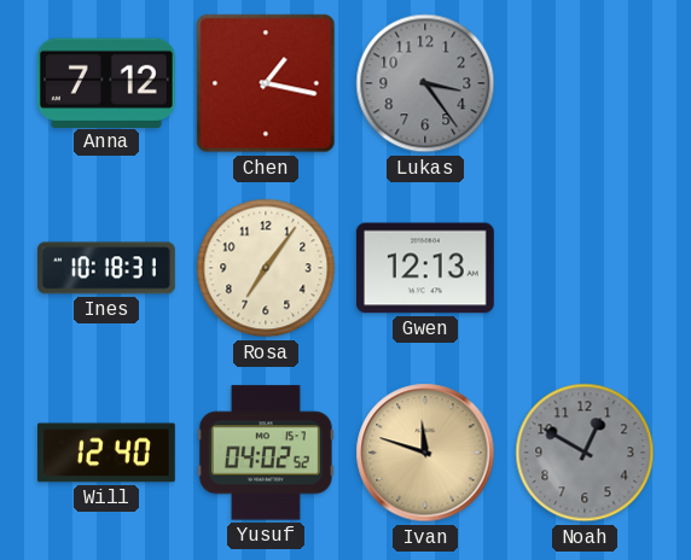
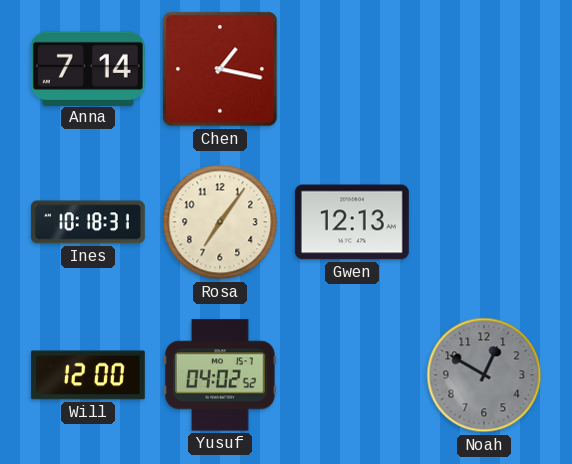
Anna: 7:12 -> 7:14
Lukas: 3:24 -> none
Will: 12:40 -> 12:00
Ivan: 11:48 -> none
